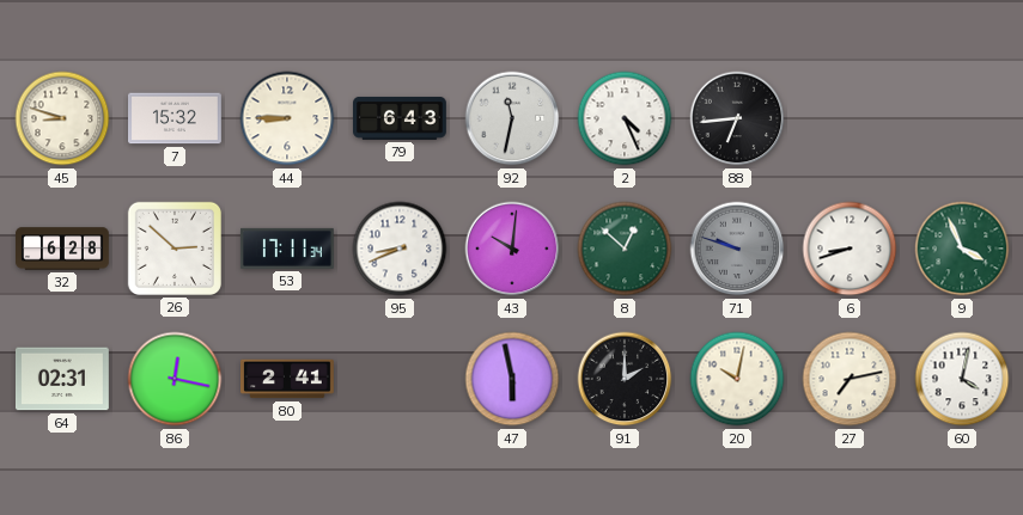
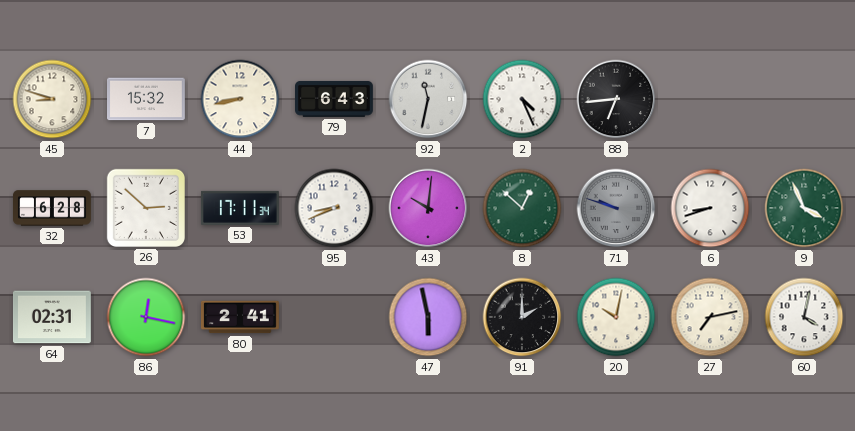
44: 8:45 -> 8:43
